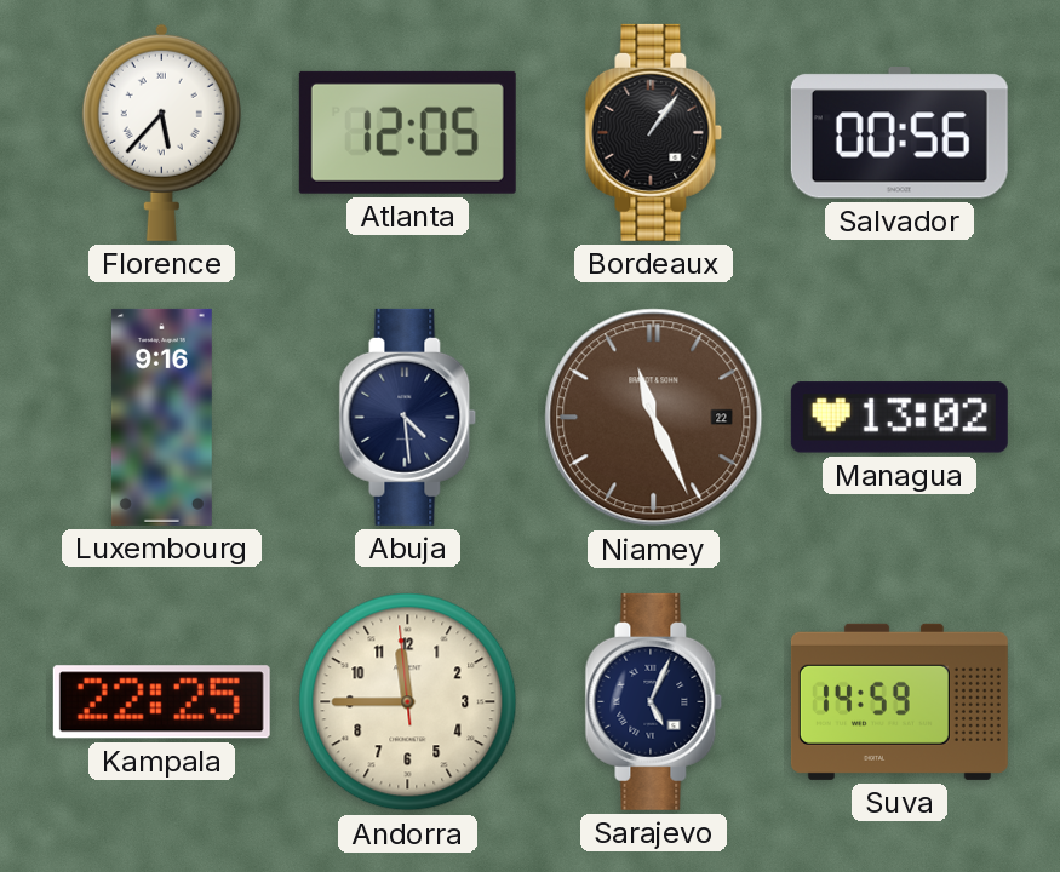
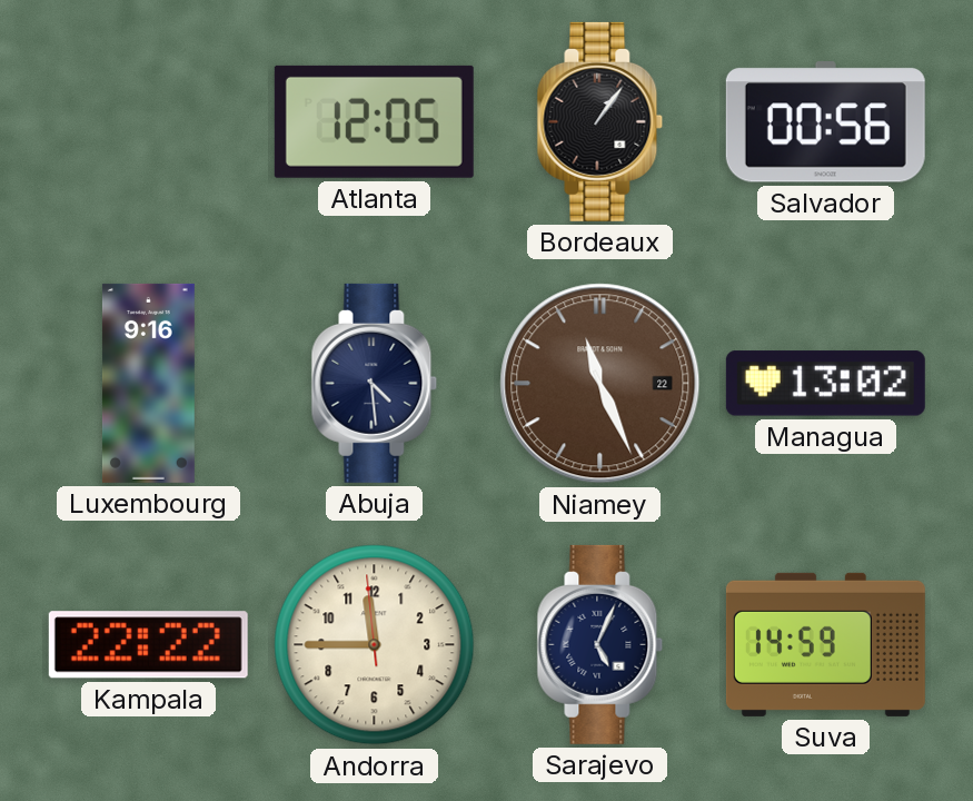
Florence: 5:37 -> none
Kampala: 22:25 -> 22:22
